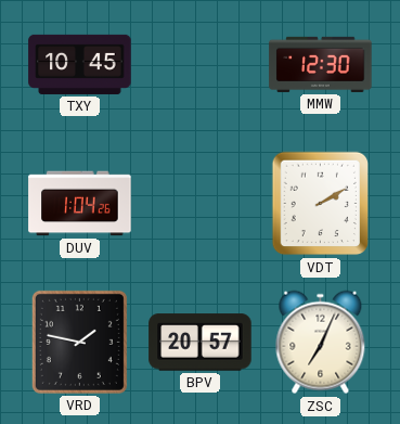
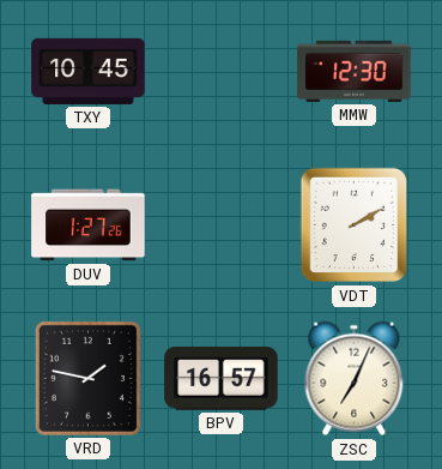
DUV: 1:04 -> 1:27
BPV: 20:57 -> 16:57
